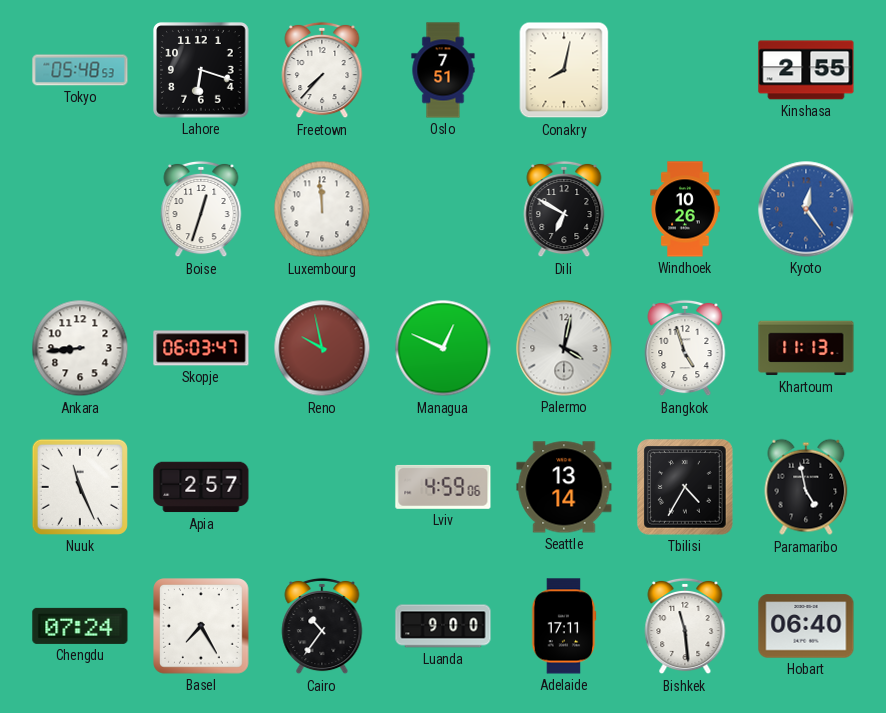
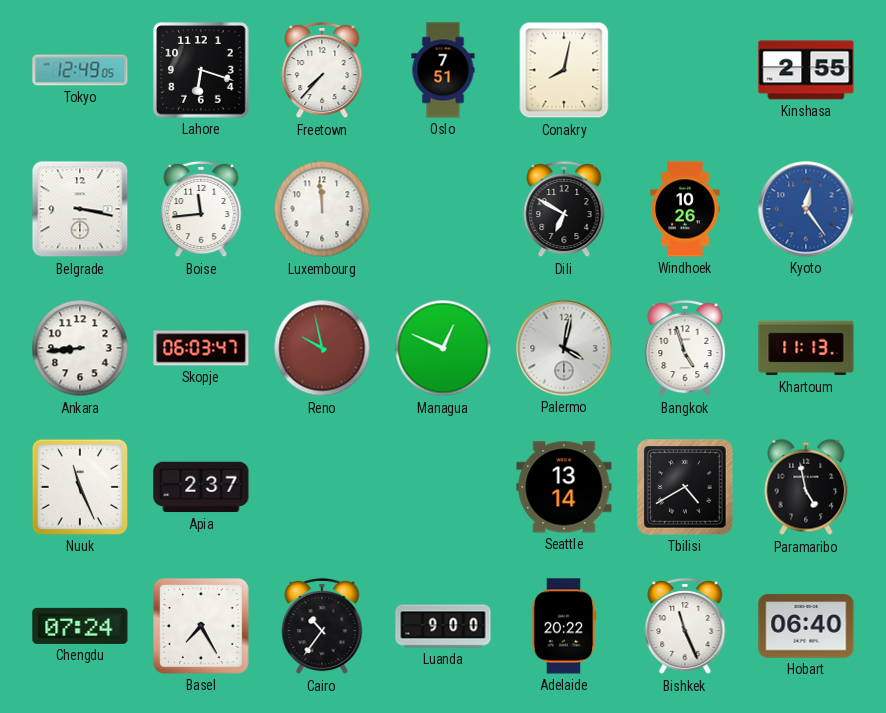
Tokyo: 05:48 -> 12:49
Belgrade: none -> 3:17
Boise: 12:33 -> 11:44
Apia: 2:57 -> 2:37
Lviv: 4:59 -> none
Tbilisi: 4:35 -> 4:40
Adelaide: 17:11 -> 20:22
Bishkek: 11:29 -> 11:26
